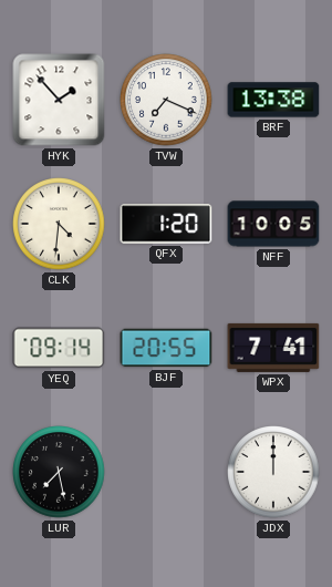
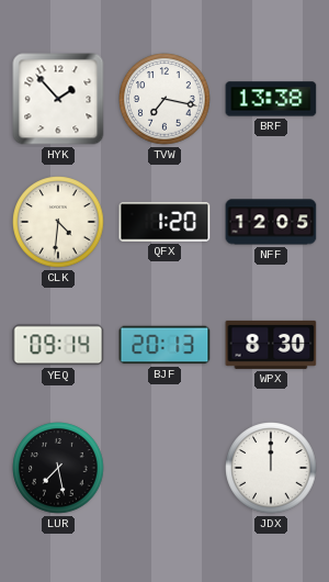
TVW: 7:19 -> 7:17
NFF: 10:05 -> 12:05
BJF: 20:55 -> 20:13
WPX: 7:41 -> 8:30
